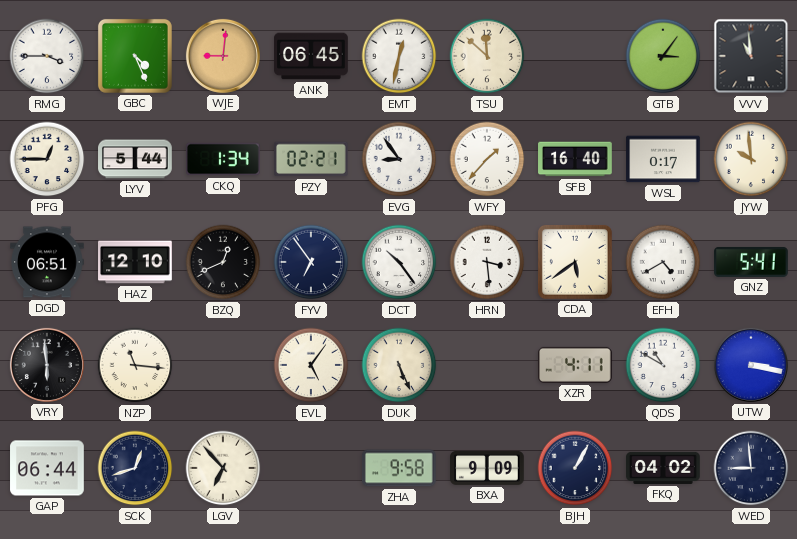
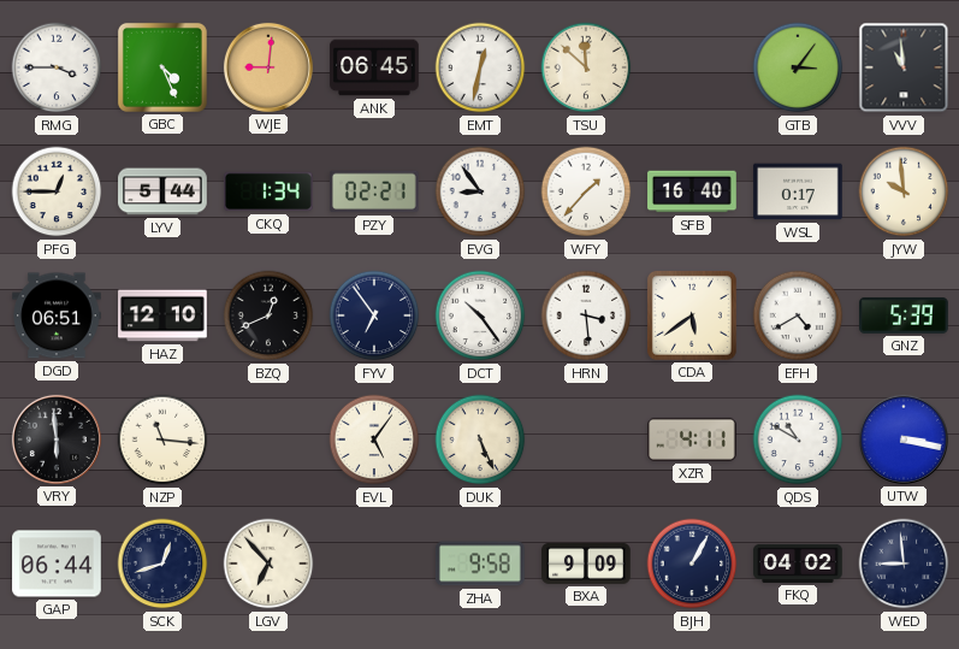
GNZ: 5:41 -> 5:39
